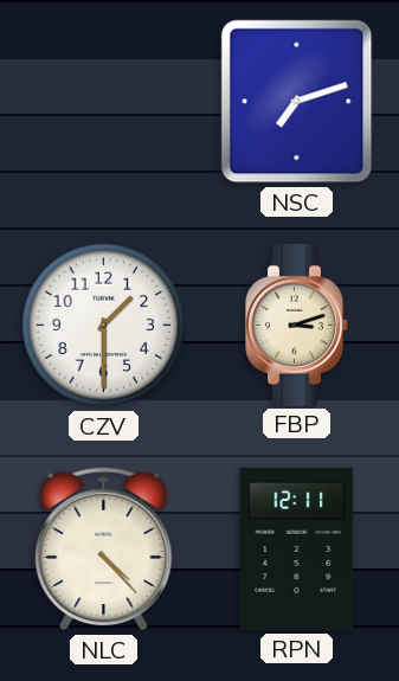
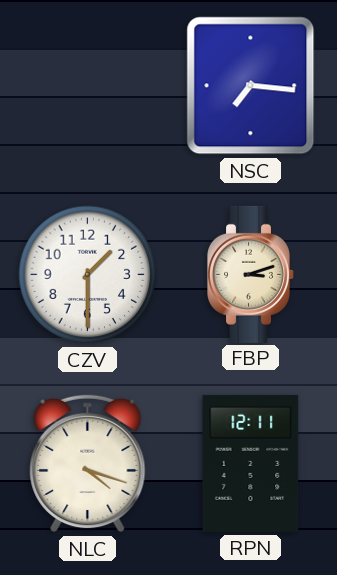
NSC: 7:12 -> 7:16
NLC: 4:23 -> 4:18
